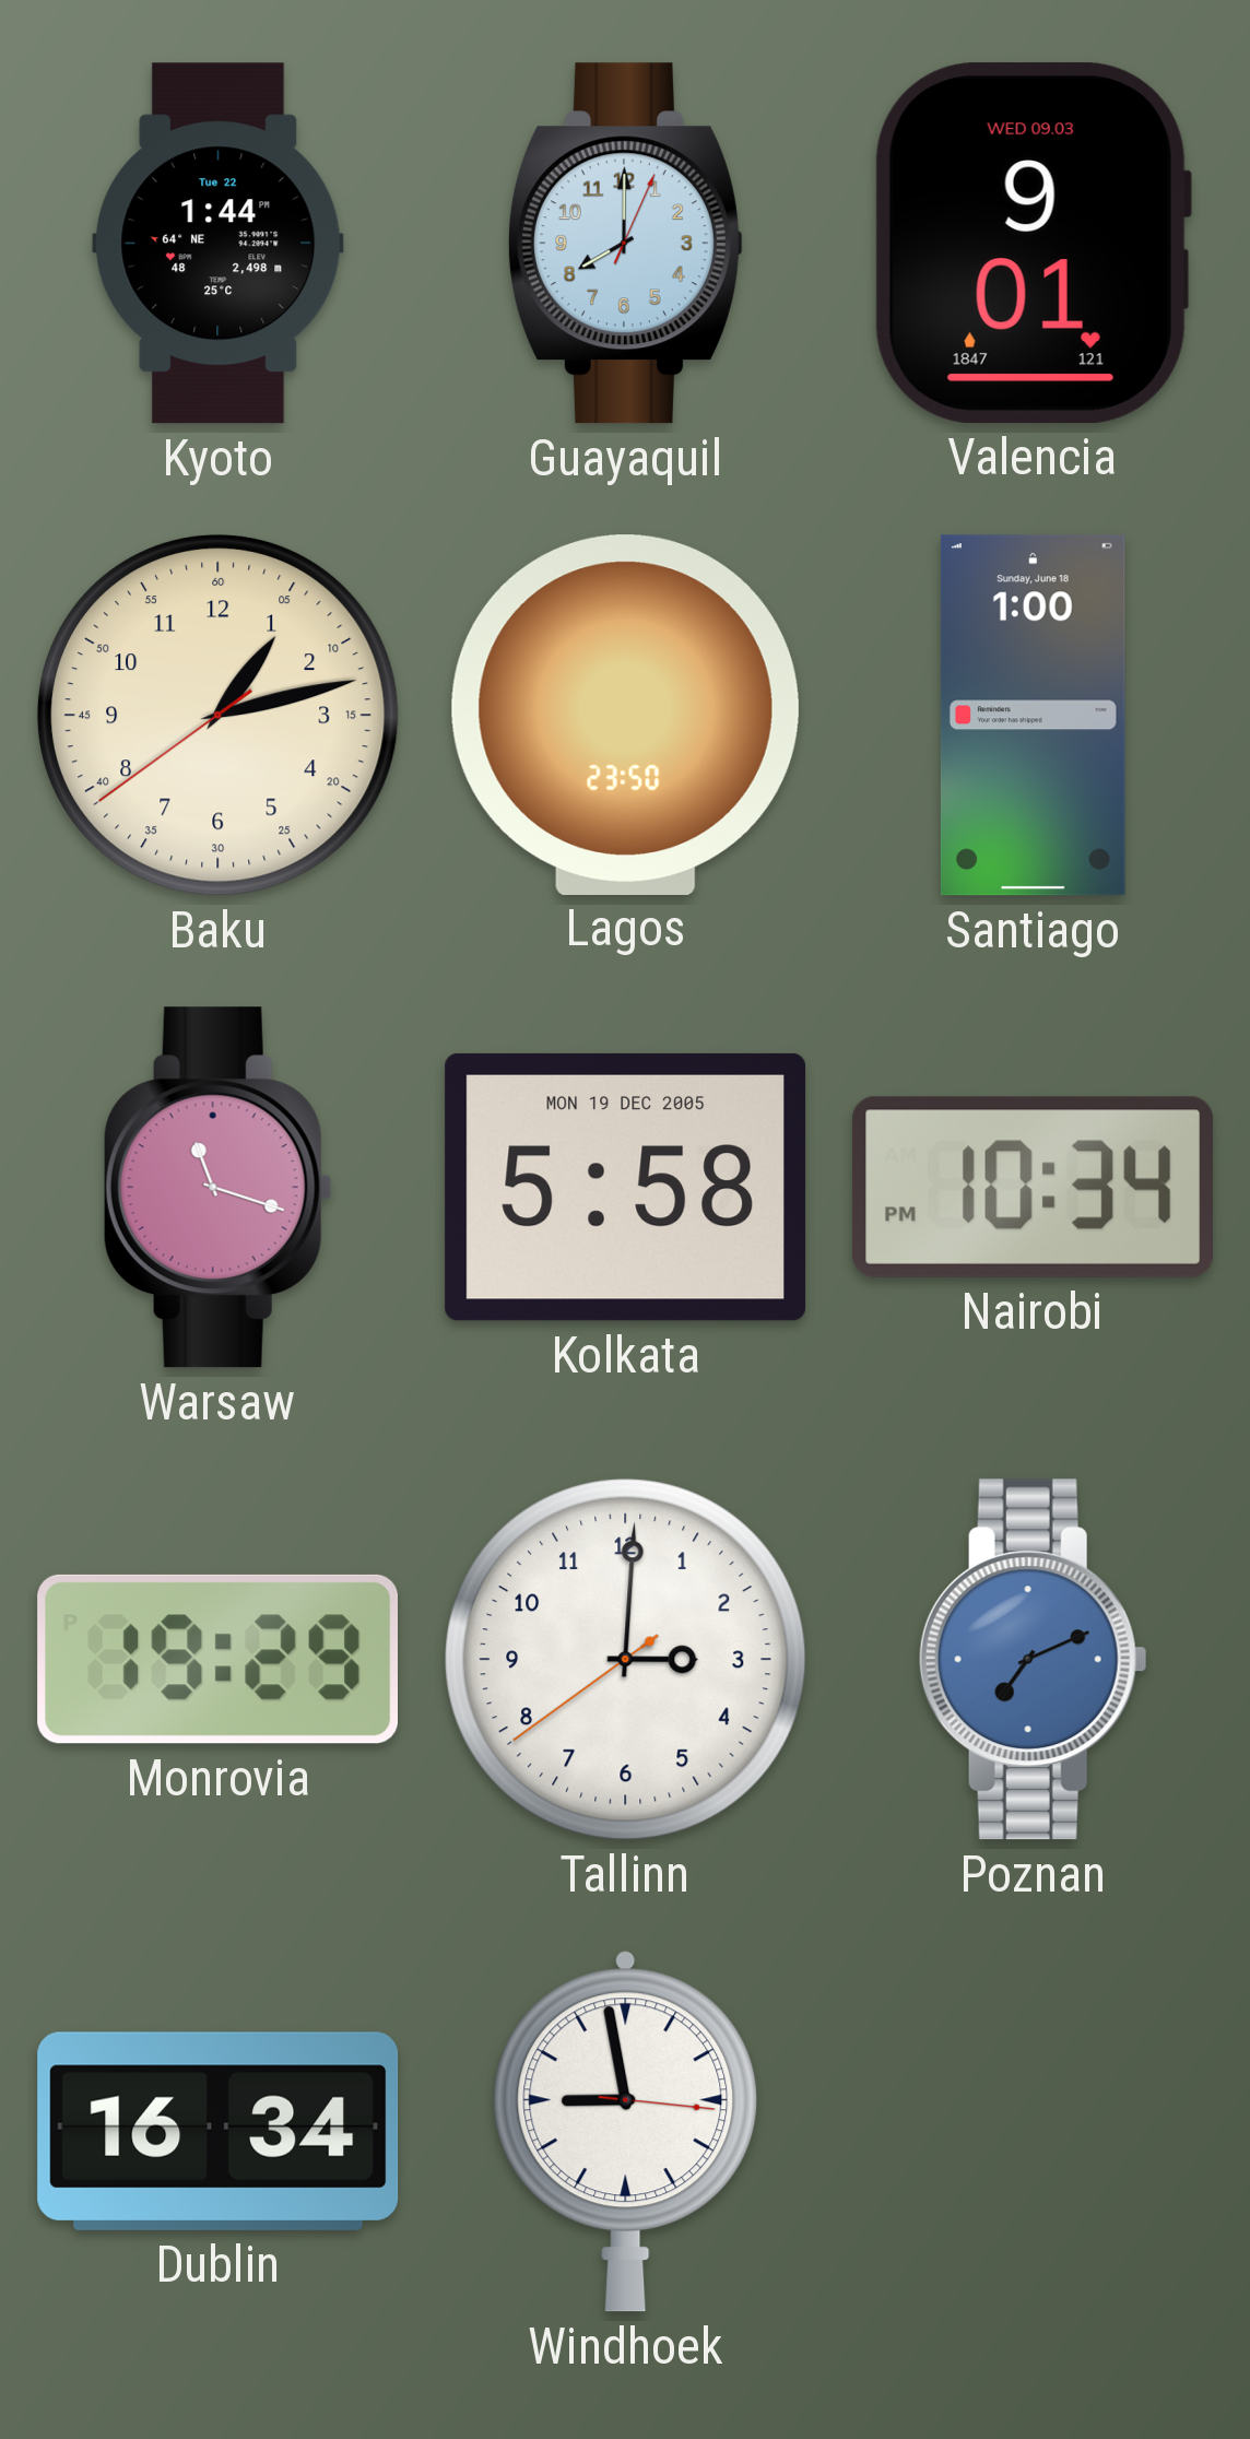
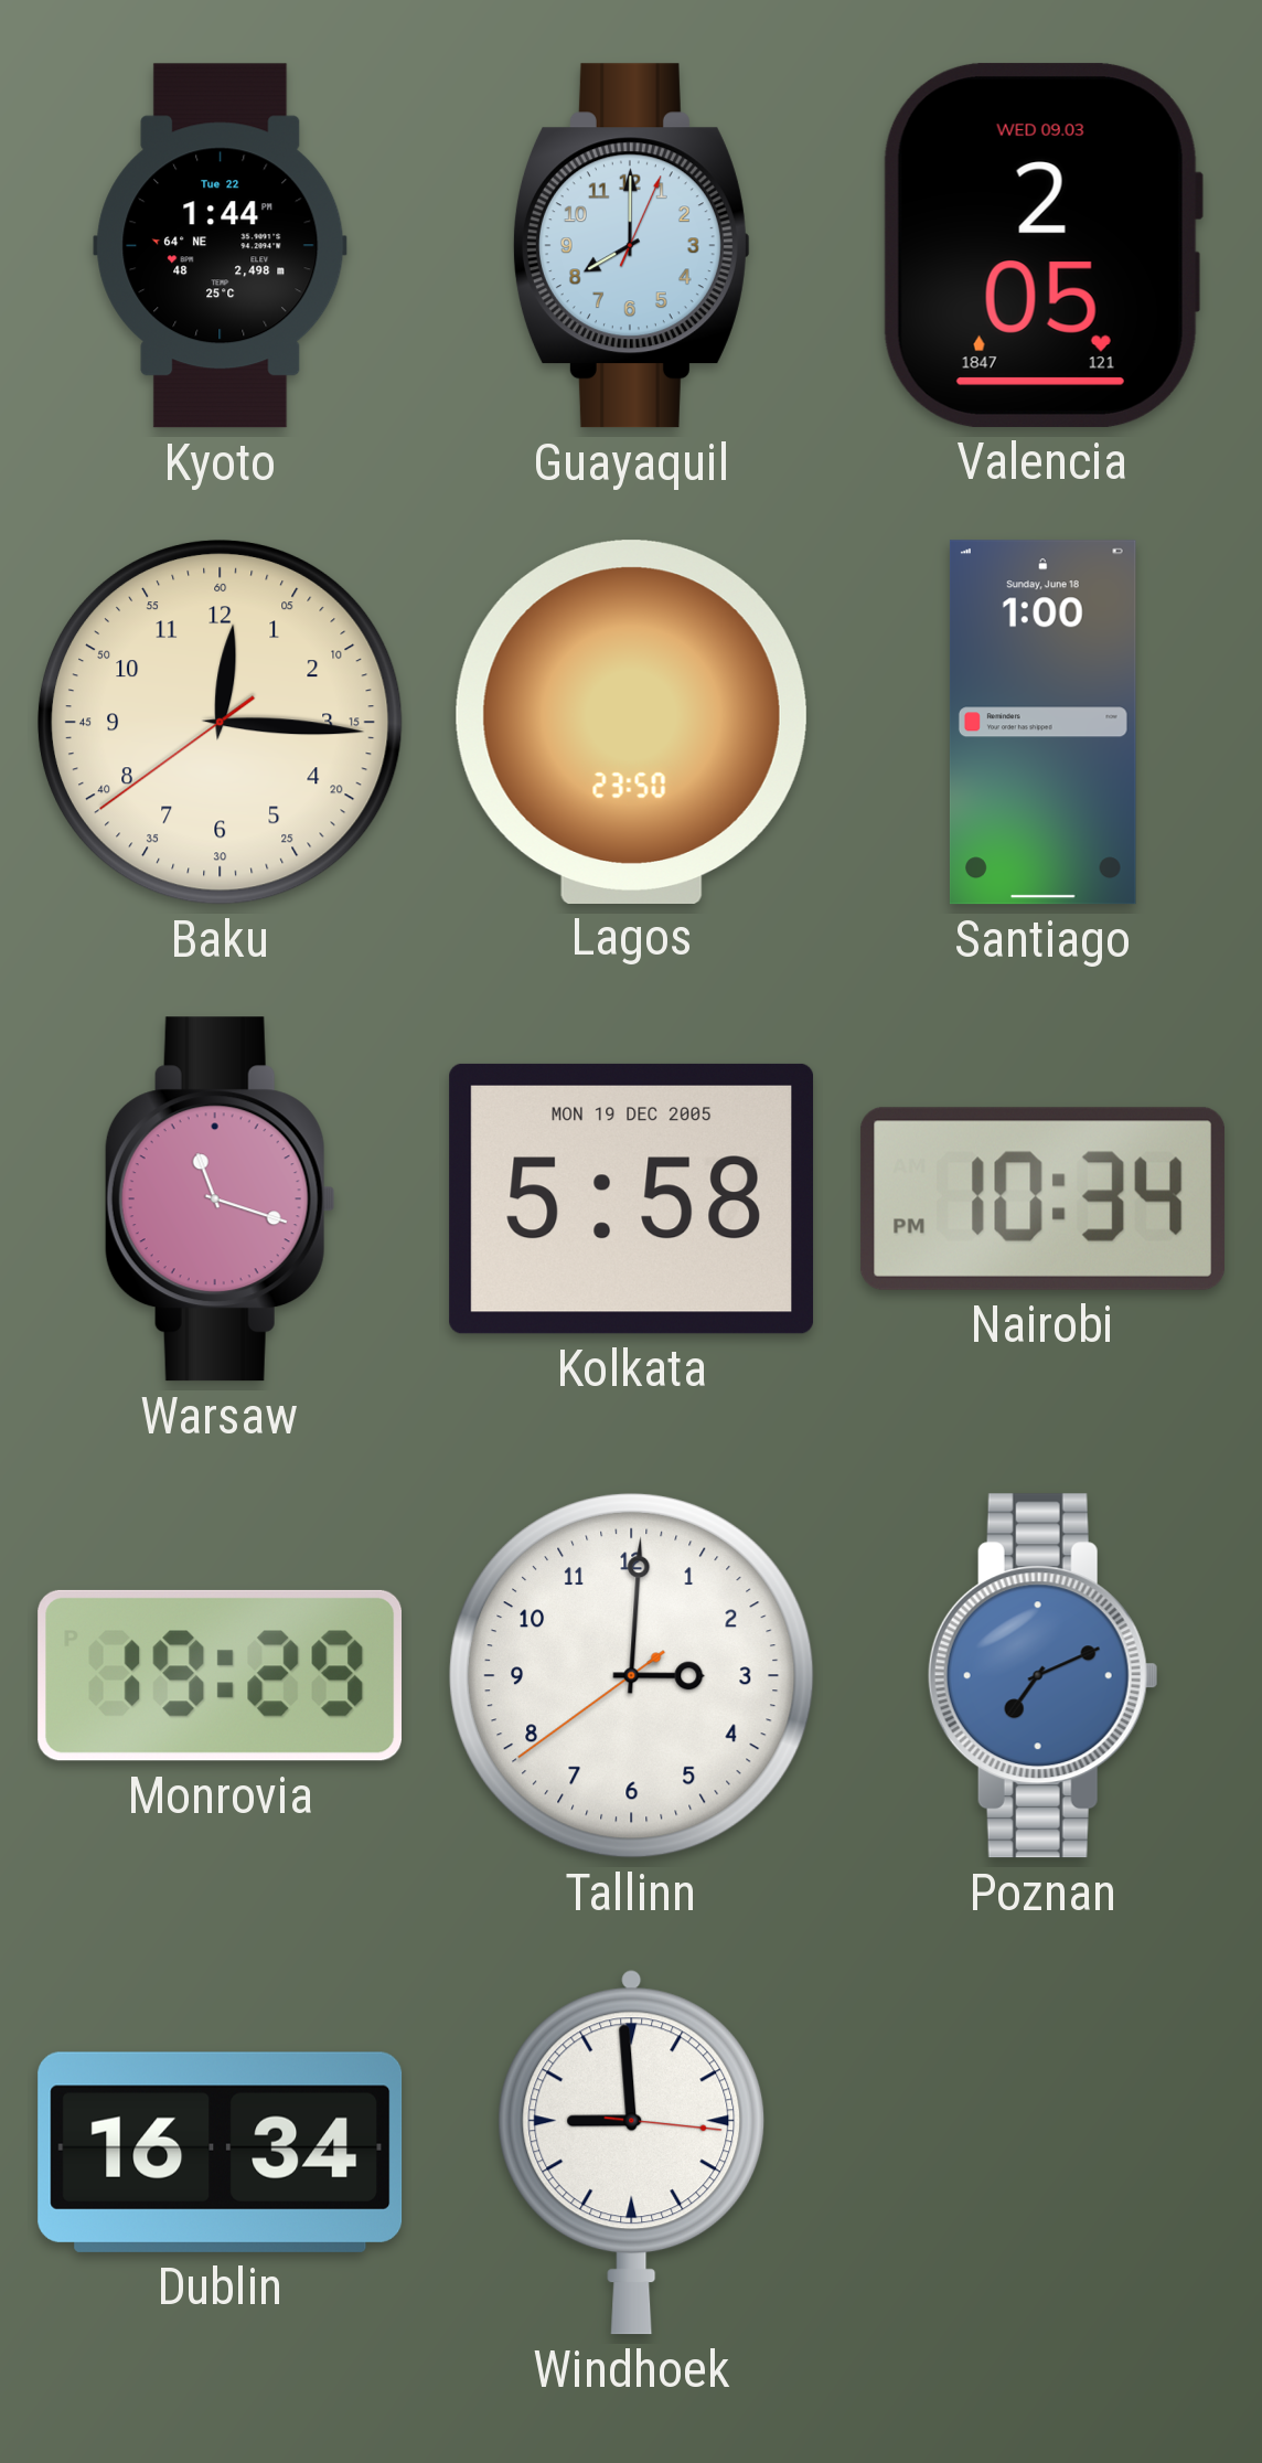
Valencia: 9:01 -> 2:05
Baku: 1:12 -> 12:15
Windhoek: 8:58 -> 8:59
